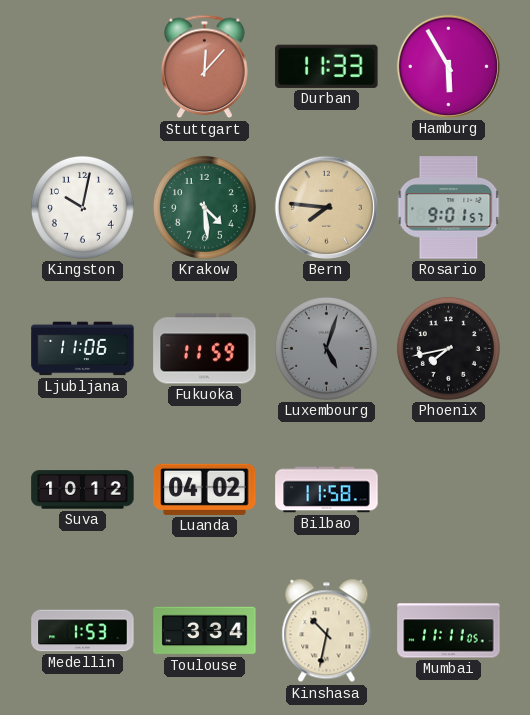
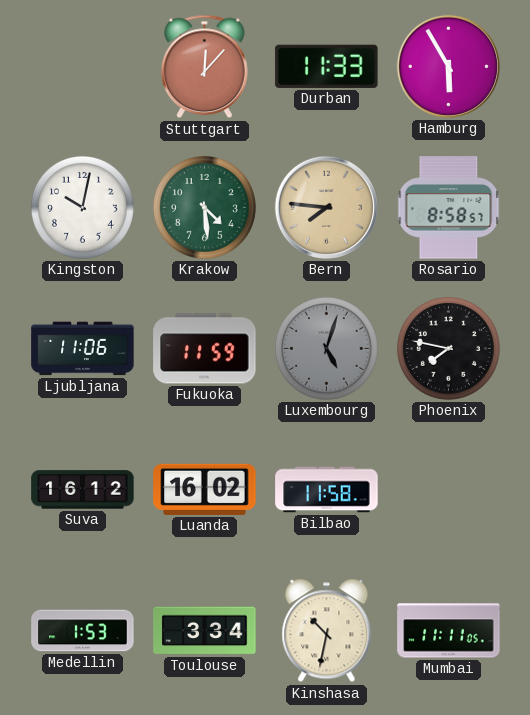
Rosario: 9:01 -> 8:58
Phoenix: 7:43 -> 7:47
Suva: 10:12 -> 16:12
Luanda: 04:02 -> 16:02
